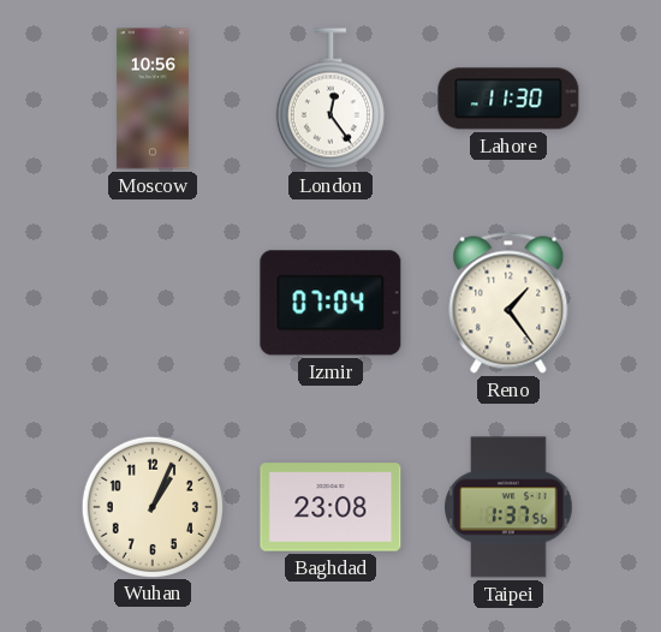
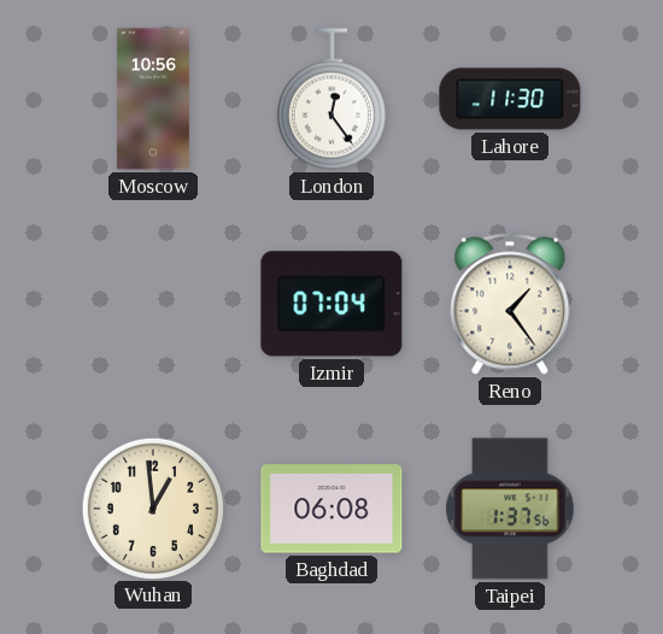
Wuhan: 1:04 -> 12:59
Baghdad: 23:08 -> 06:08
